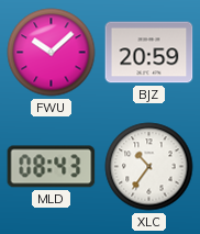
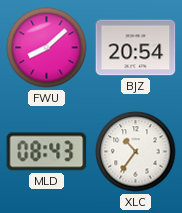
FWU: 10:08 -> 8:08
BJZ: 20:59 -> 20:54
